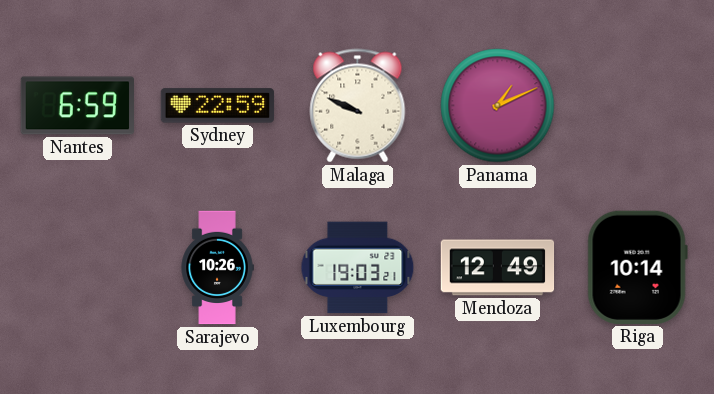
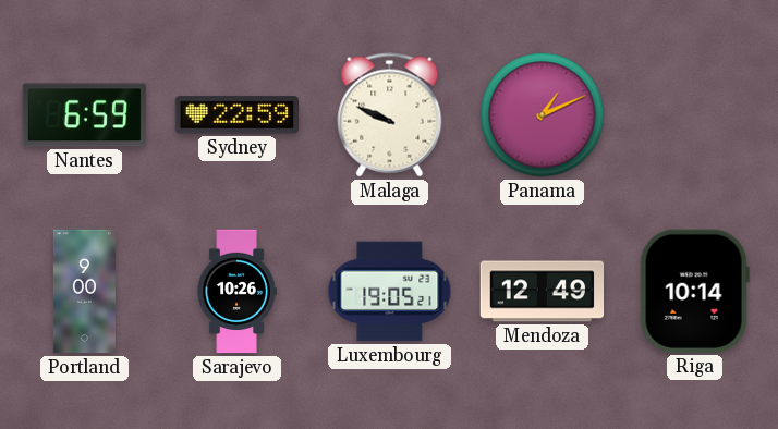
Portland: none -> 9:00
Luxembourg: 19:03 -> 19:05
